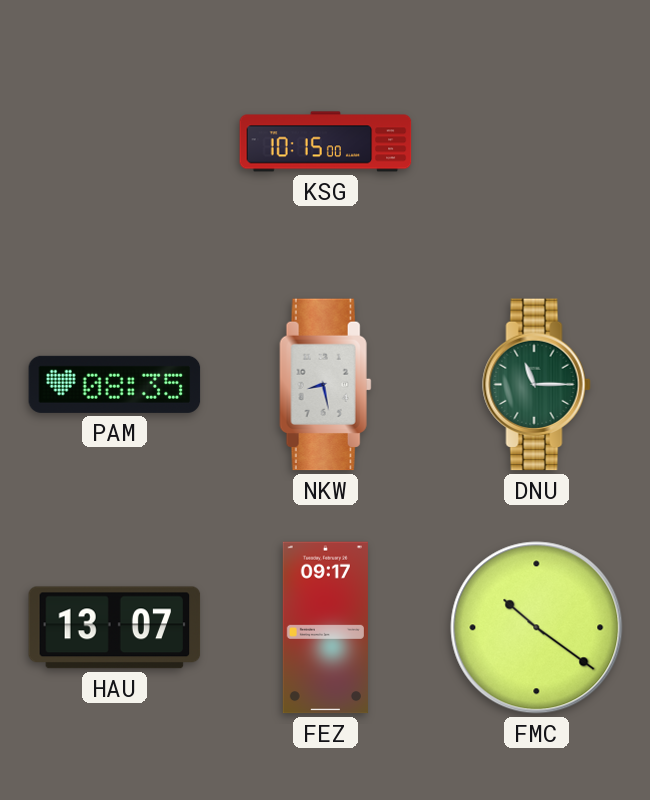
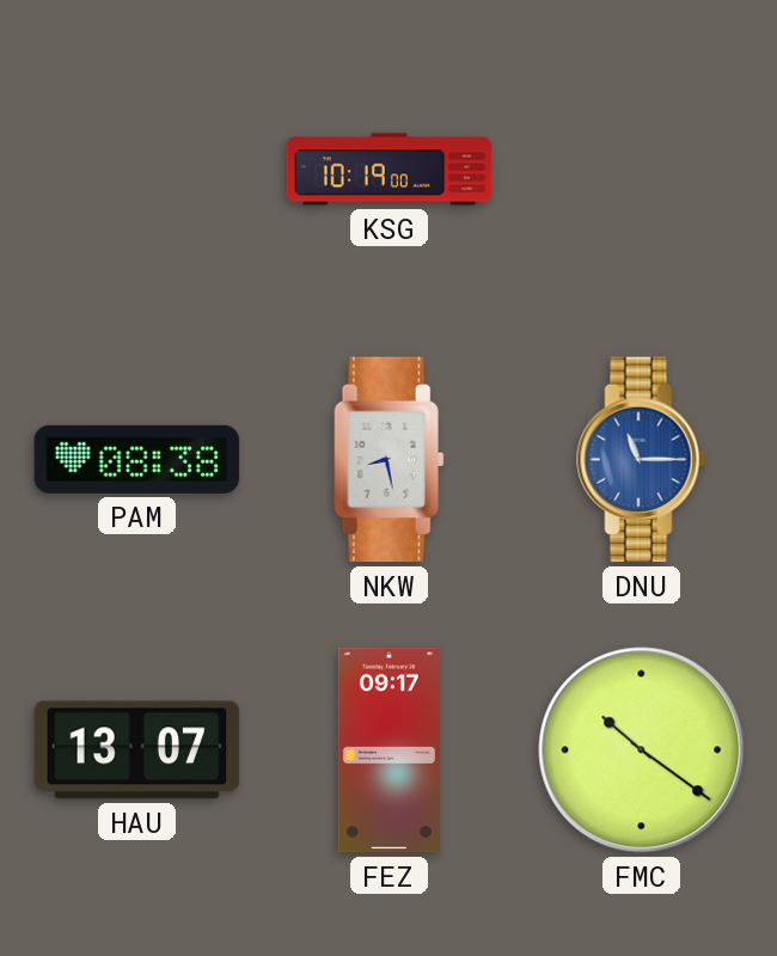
KSG: 10:15 -> 10:19
PAM: 08:35 -> 08:38
DNU dial: green -> blue
